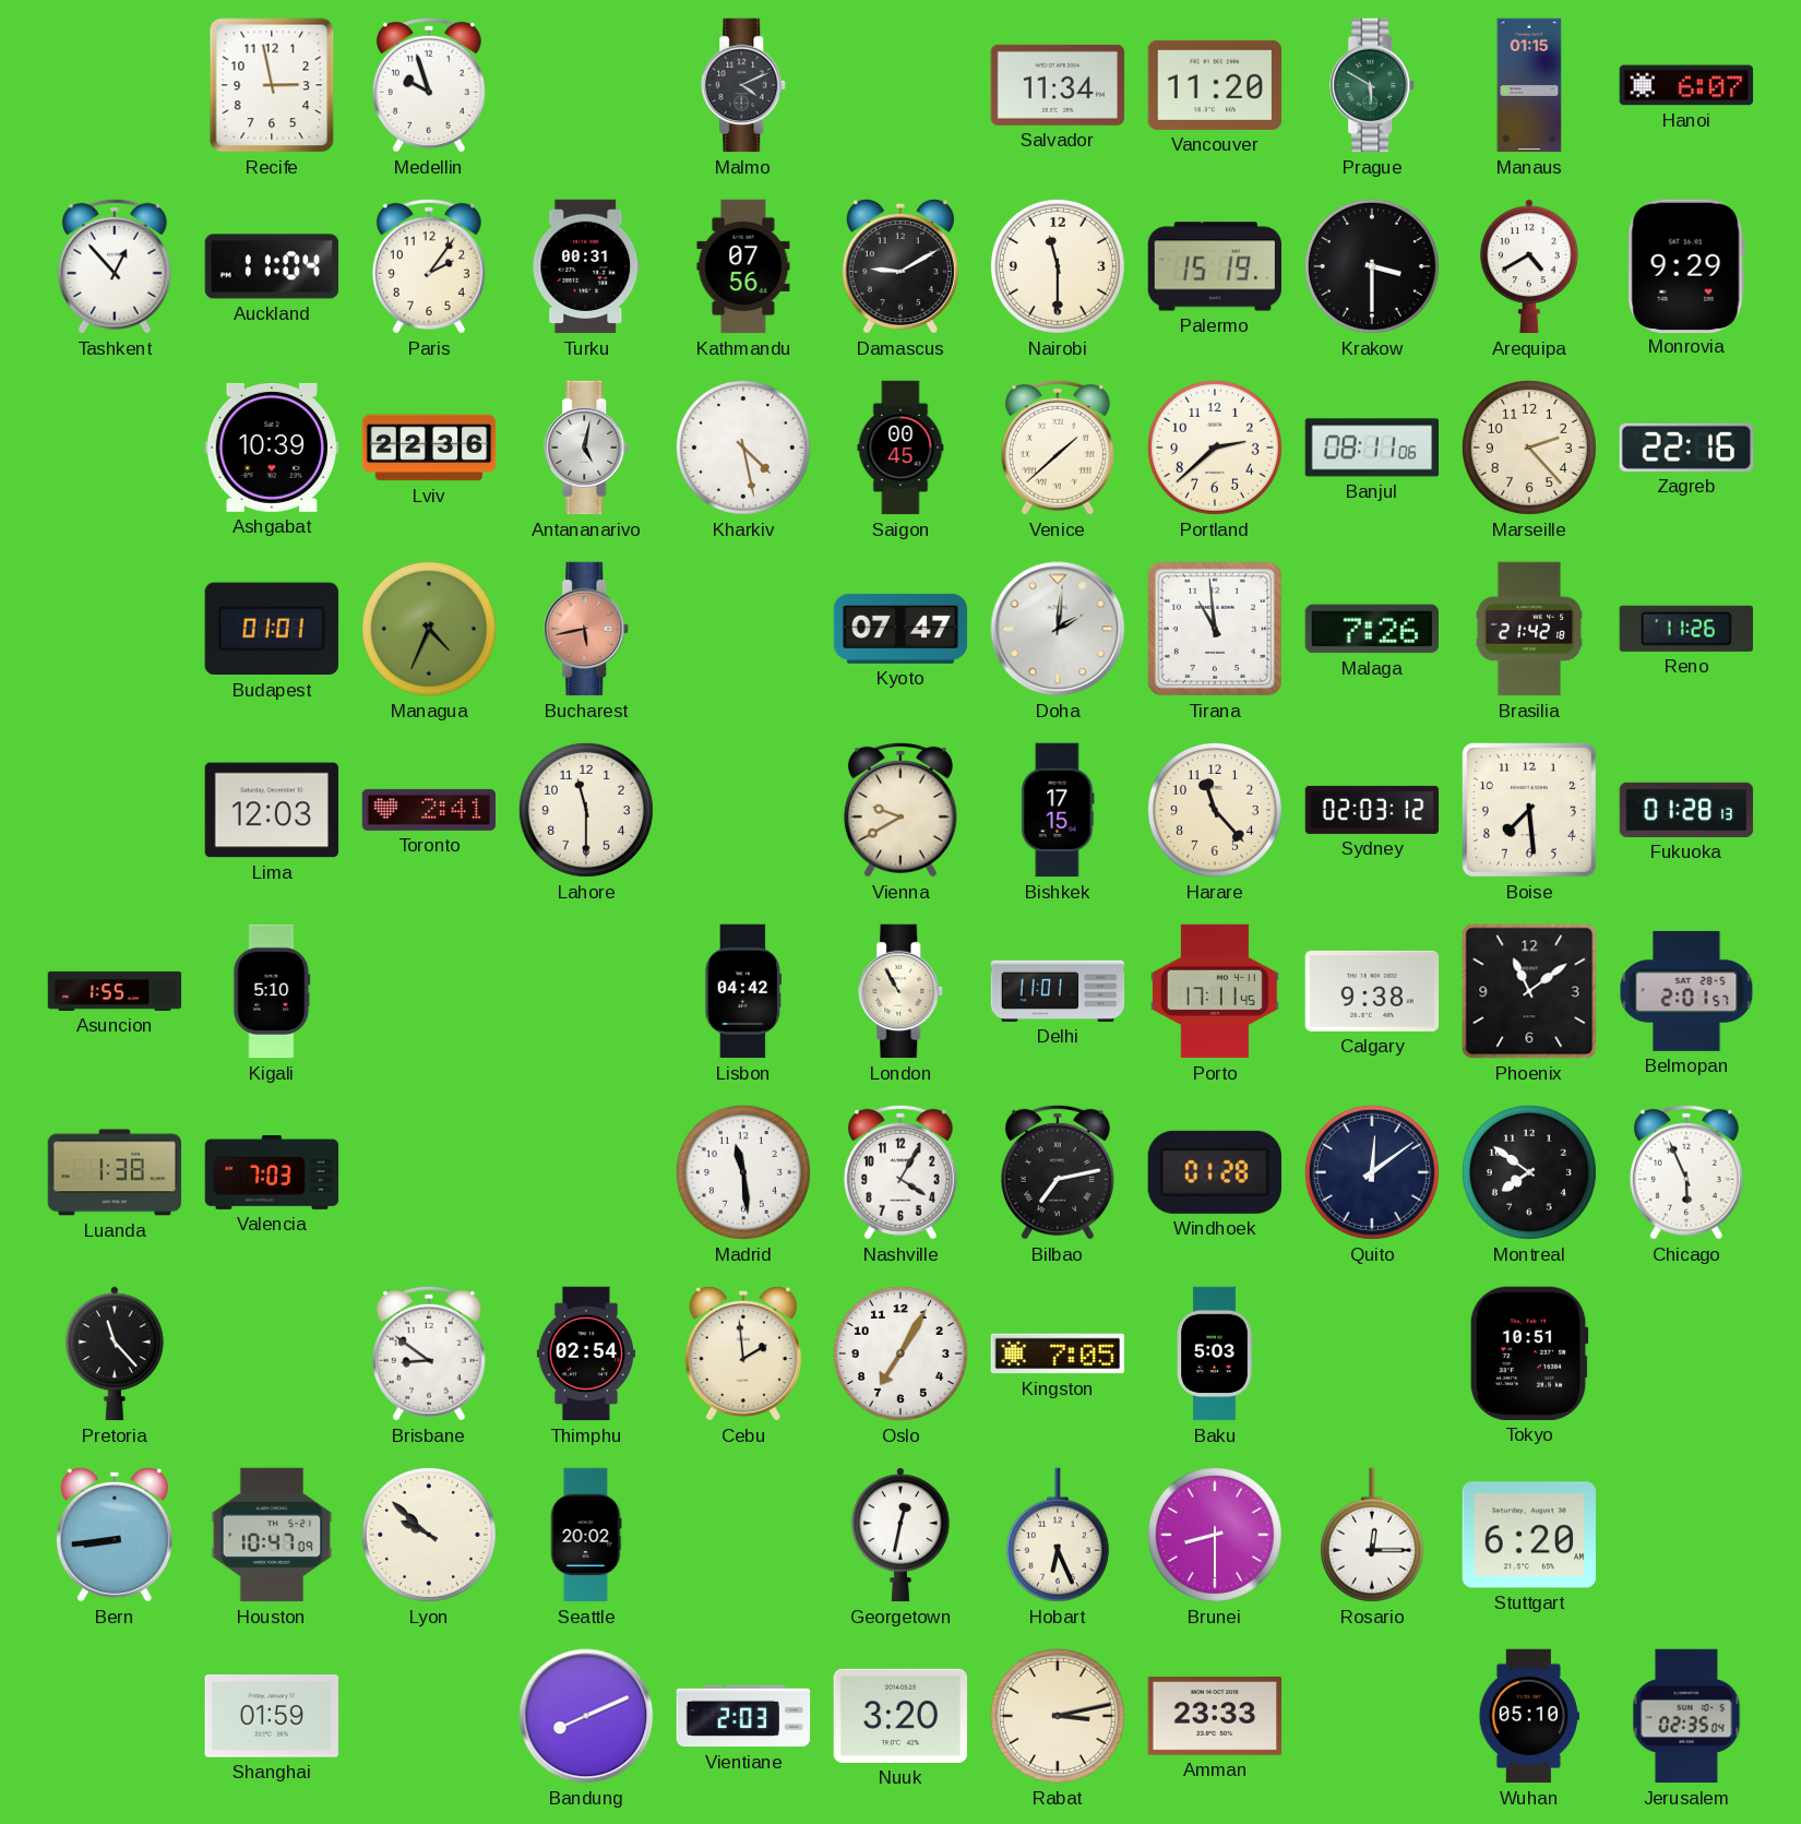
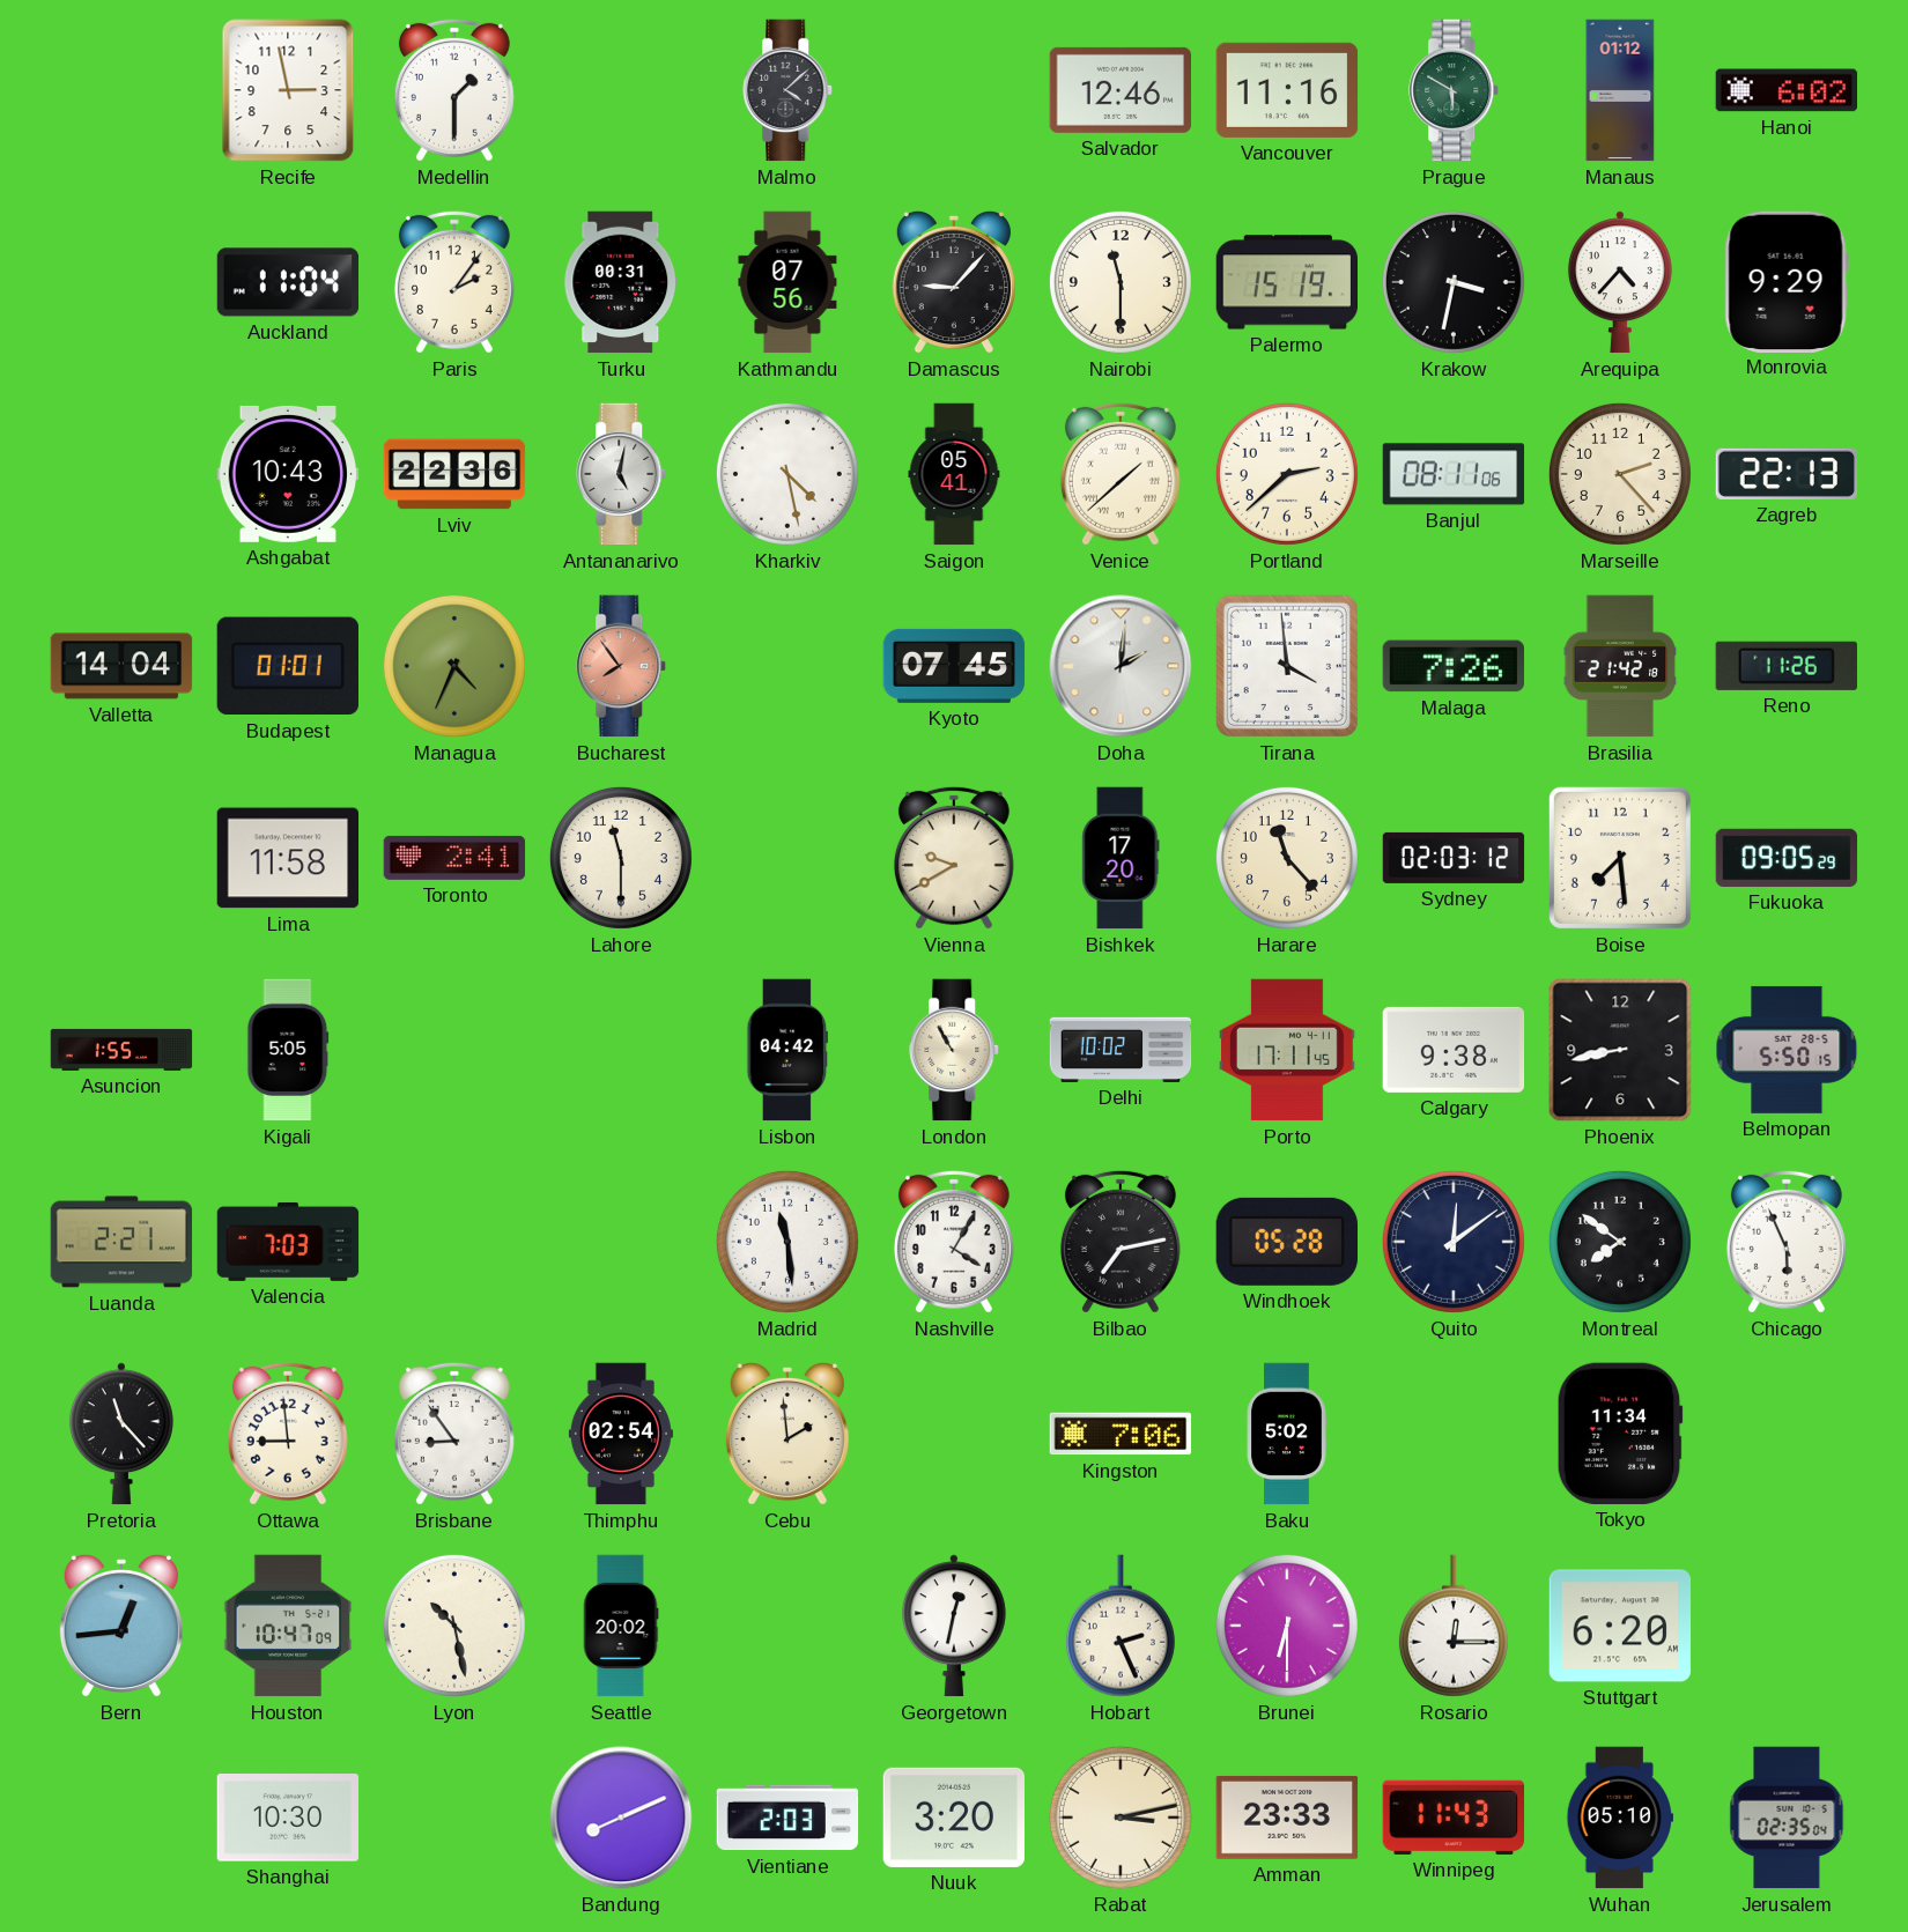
Medellin: 9:57 -> 1:30
Malmo: 4:11 -> 4:08
Salvador: 11:34 -> 12:46
Vancouver: 11:20 -> 11:16
Manaus: 01:15 -> 01:12
Hanoi: 6:07 -> 6:02
Tashkent: 12:53 -> none
Damascus: 9:10 -> 9:07
Krakow: 3:30 -> 3:32
Arequipa: 4:40 -> 4:37
Ashgabat: 10:39 -> 10:43
Saigon: 00:45 -> 05:41
Zagreb: 22:16 -> 22:13
Valletta: none -> 14:04
Bucharest: 5:43 -> 7:54
Kyoto: 07:47 -> 07:45
Tirana: 10:59 -> 3:59
Lima: 12:03 -> 11:58
Bishkek: 17:15 -> 17:20
Fukuoka: 01:28 -> 09:05
Kigali: 5:10 -> 5:05
Delhi: 11:01 -> 10:02
Phoenix: 11:09 -> 8:43
Belmopan: 2:01 -> 5:50
Luanda: 1:38 -> 2:21
Windhoek: 01:28 -> 05:28
Ottawa: none -> 8:59
Brisbane: 8:51 -> 8:54
Oslo: 7:05 -> none
Kingston: 7:05 -> 7:06
Baku: 5:03 -> 5:02
Tokyo: 10:51 -> 11:34
Bern: 8:44 -> 12:44
Lyon: 9:52 -> 10:28
Hobart: 6:26 -> 2:26
Brunei: 8:30 -> 6:30
Shanghai: 01:59 -> 10:30
Winnipeg: none -> 11:43
